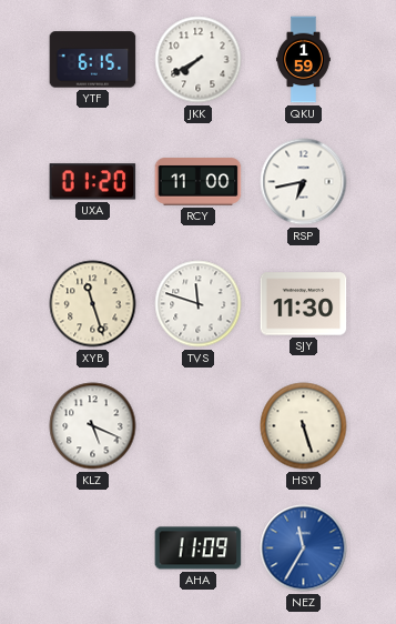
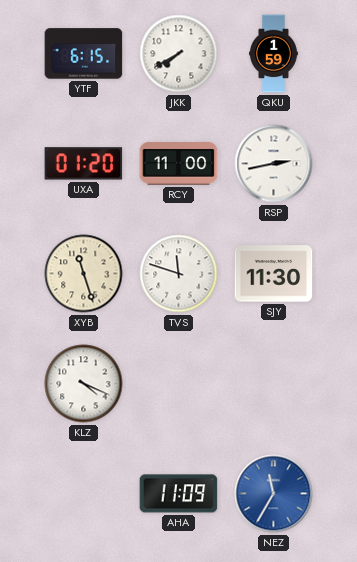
RSP: 6:43 -> 2:43
KLZ: 5:19 -> 4:19
HSY: 5:27 -> none
